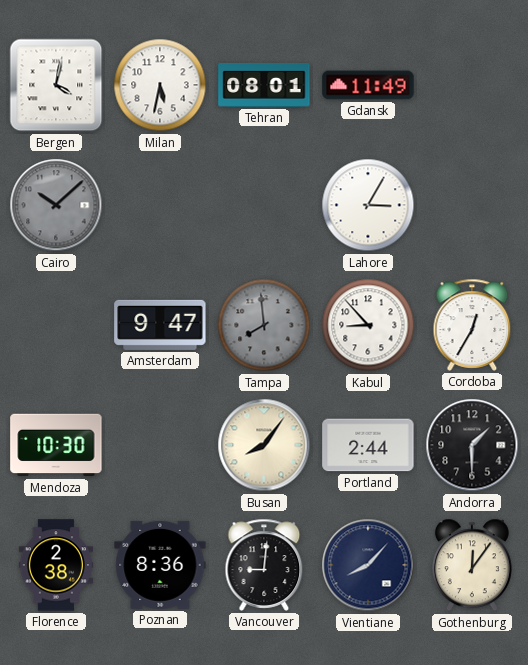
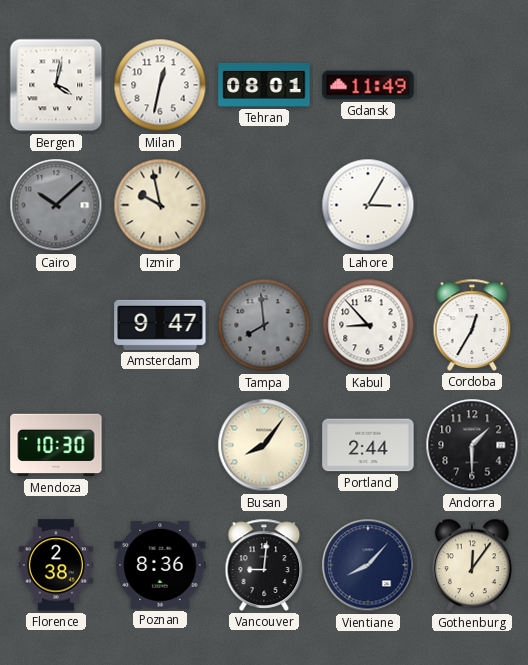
Milan: 5:32 -> 12:32
Izmir: none -> 9:58
